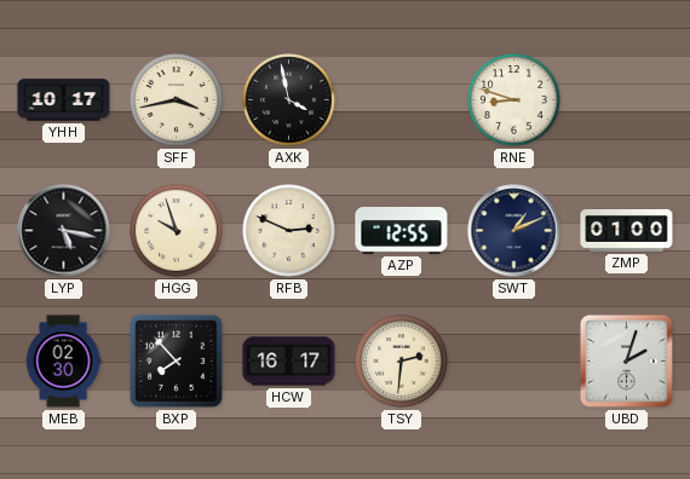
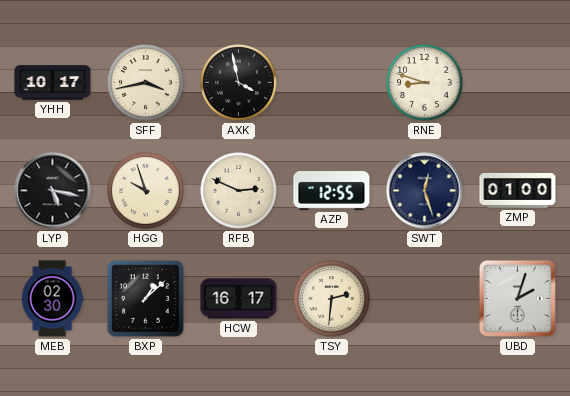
SWT: 1:11 -> 12:27
BXP: 7:53 -> 1:08
